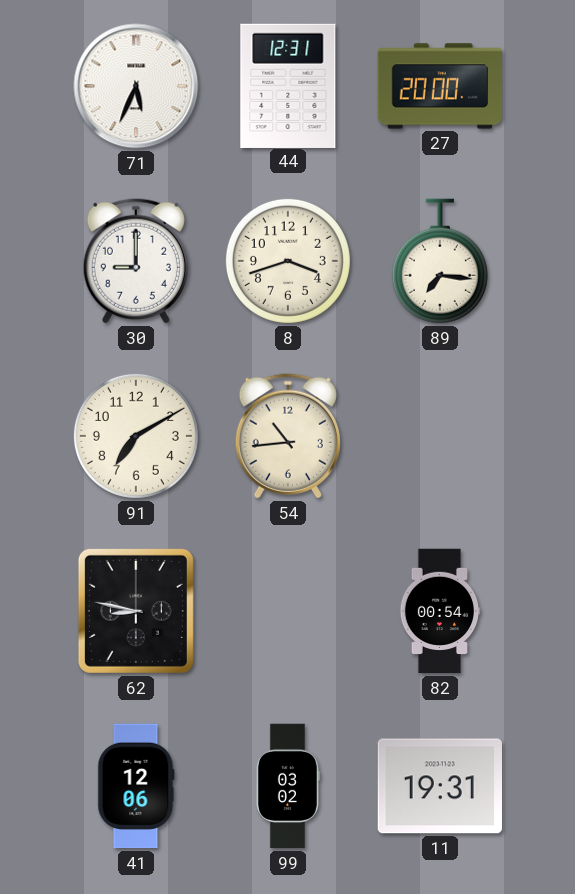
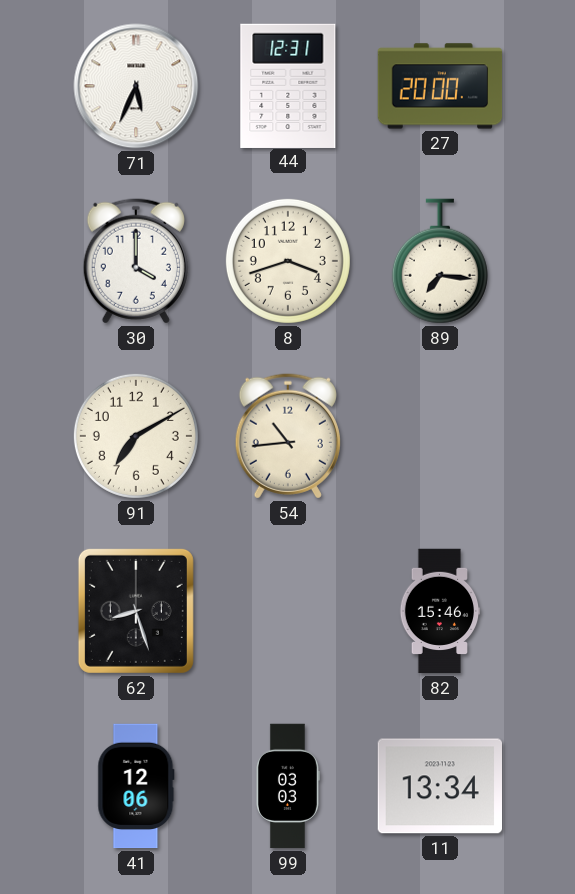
30: 9:00 -> 4:00
62: 8:47 -> 8:27
82: 00:54 -> 15:46
99: 03:02 -> 03:03
11: 19:31 -> 13:34
